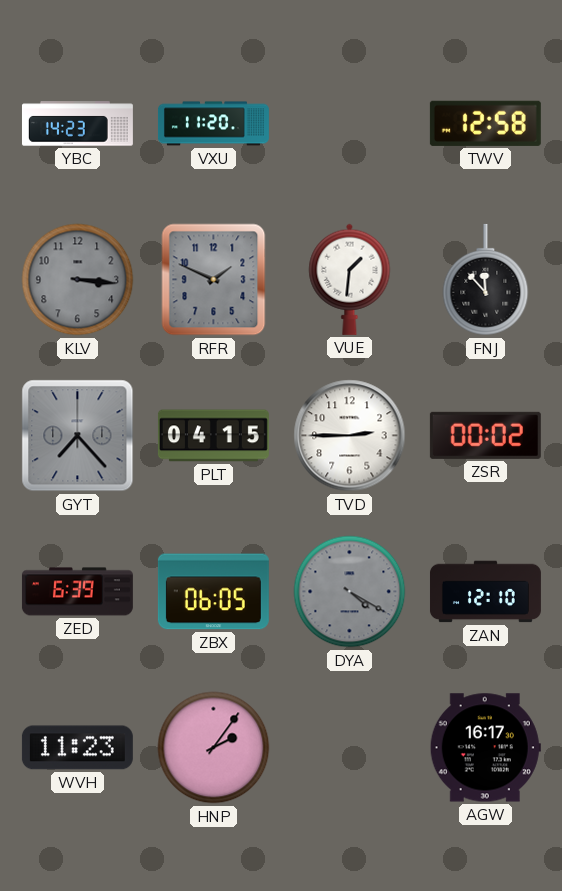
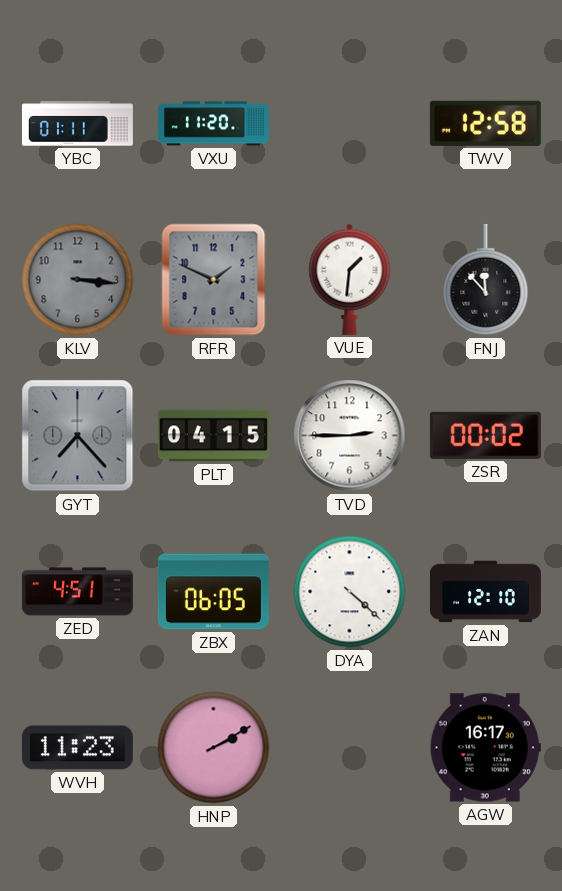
YBC: 14:23 -> 01:11
ZED: 6:39 -> 4:51
DYA: 4:20 -> 4:22
DYA dial: grey -> white
HNP: 2:06 -> 2:10
